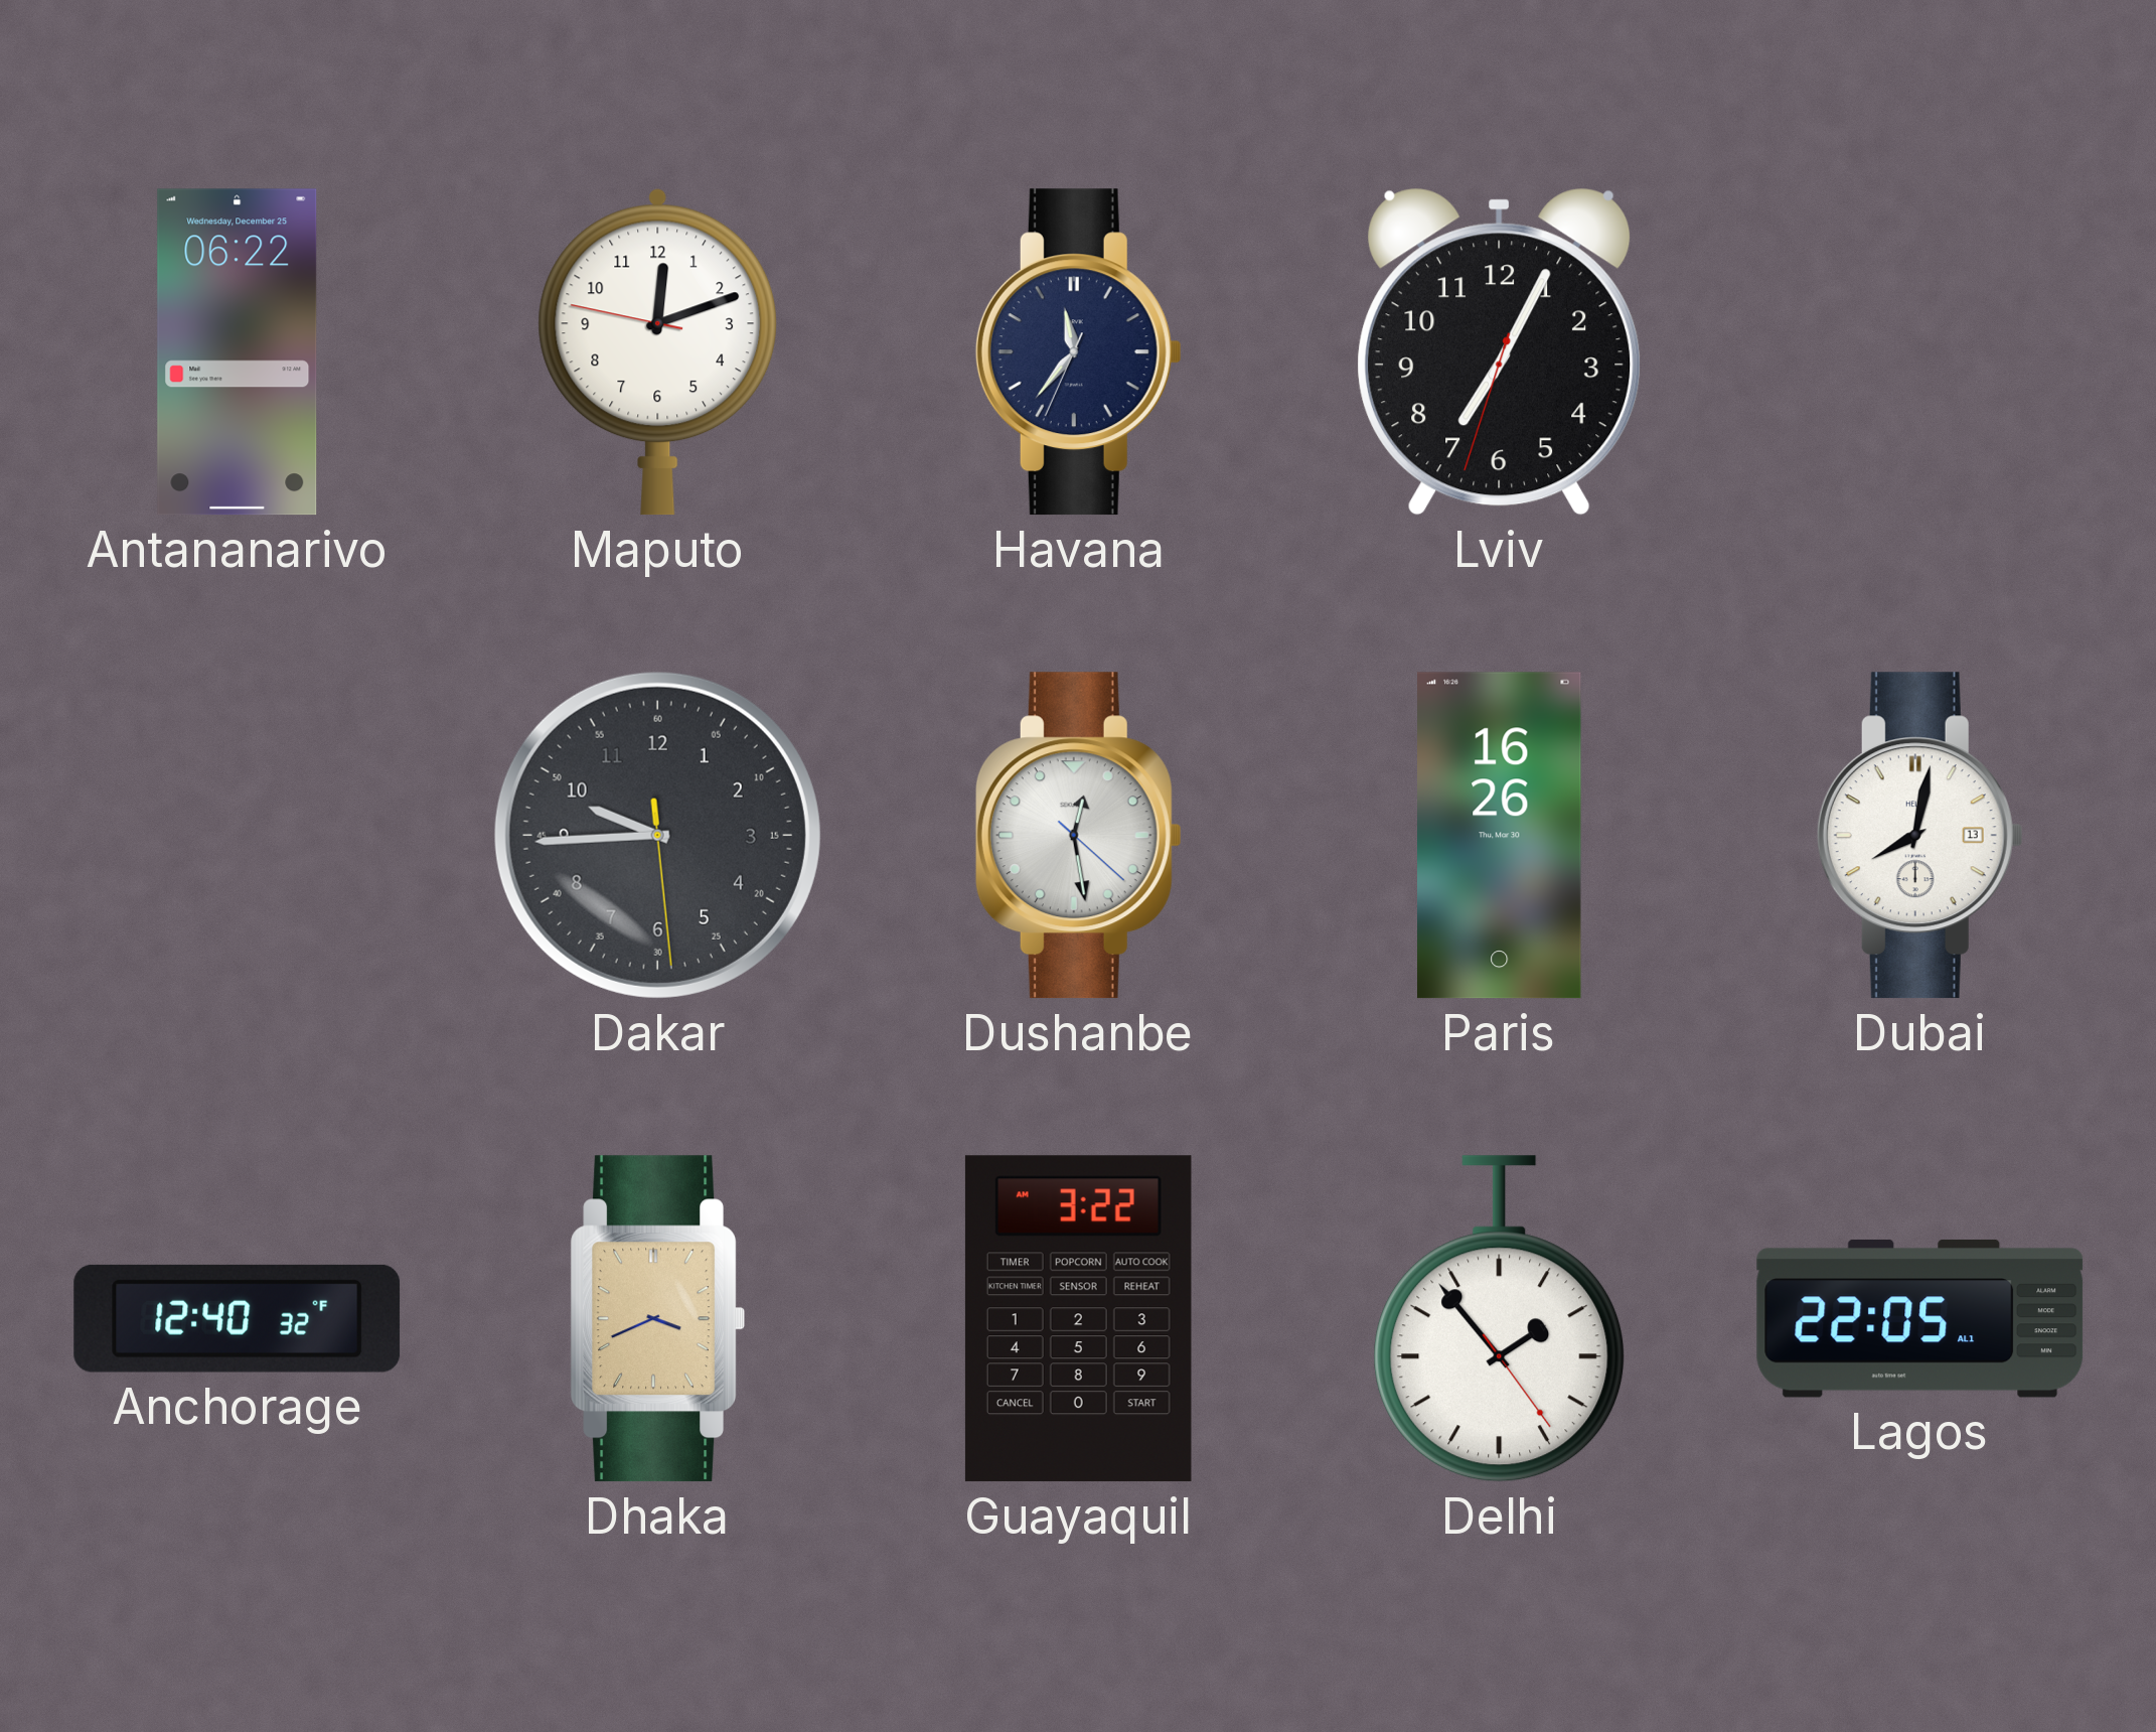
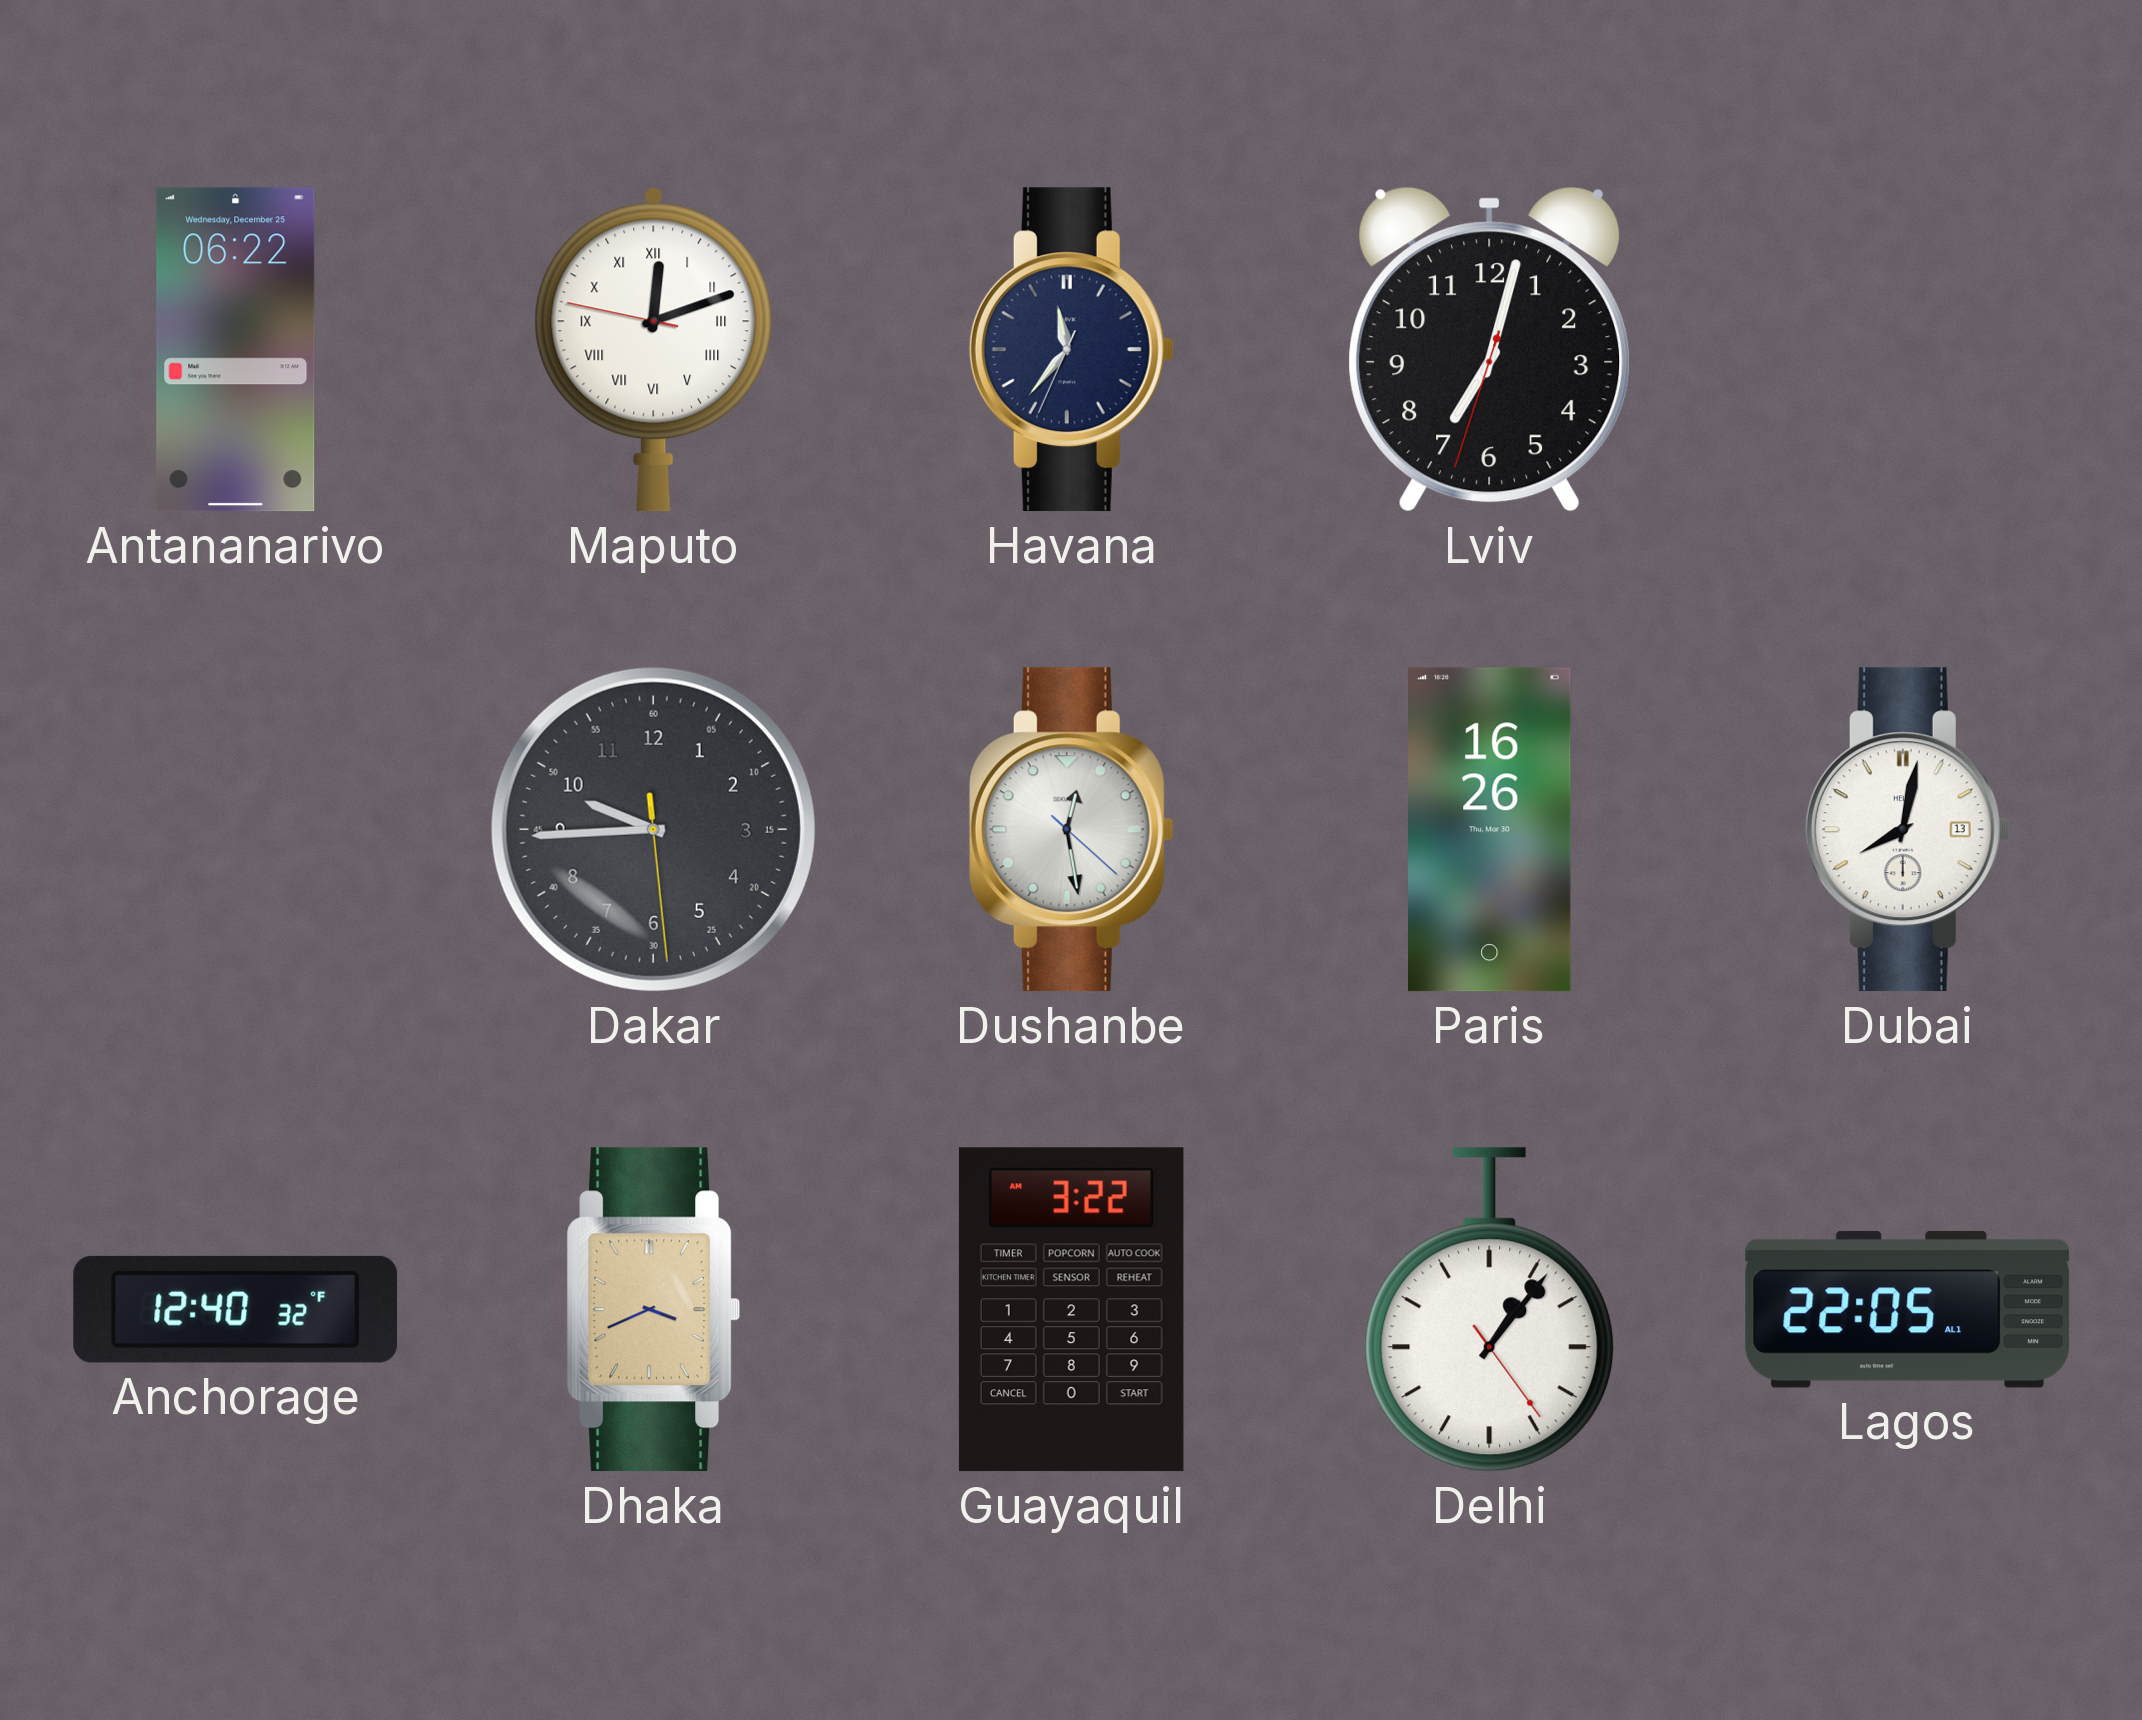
Maputo numerals: Arabic -> Roman
Lviv: 7:04 -> 7:02
Delhi: 1:53 -> 1:06
